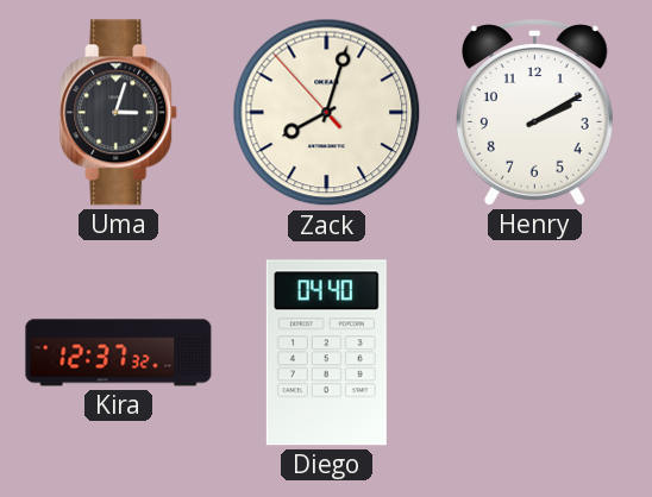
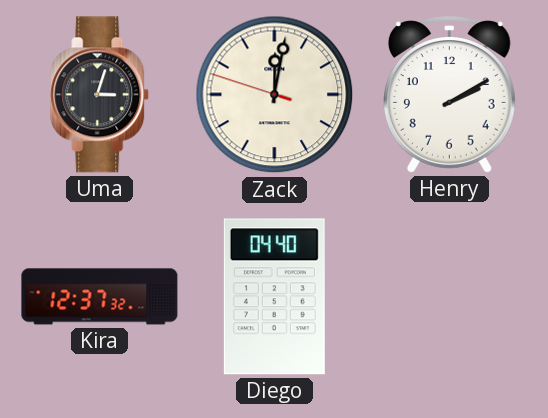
Zack: 8:02 -> 12:01
